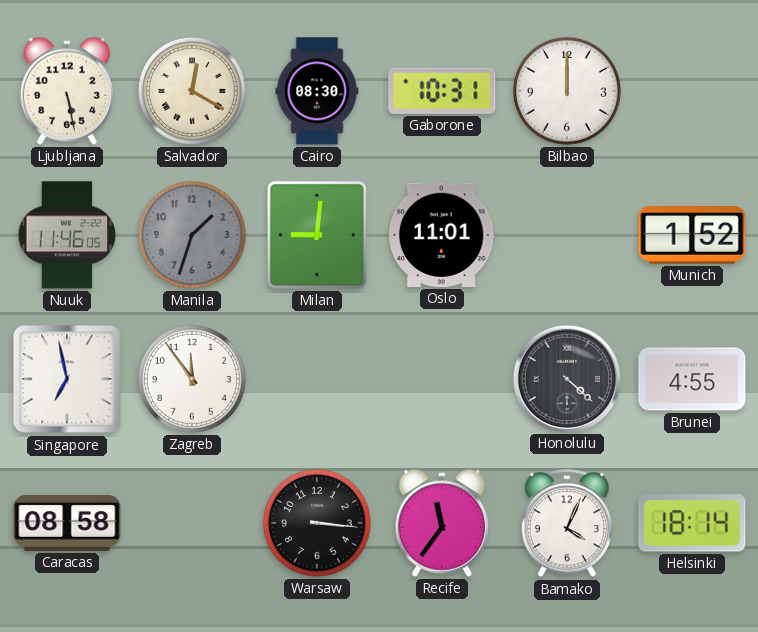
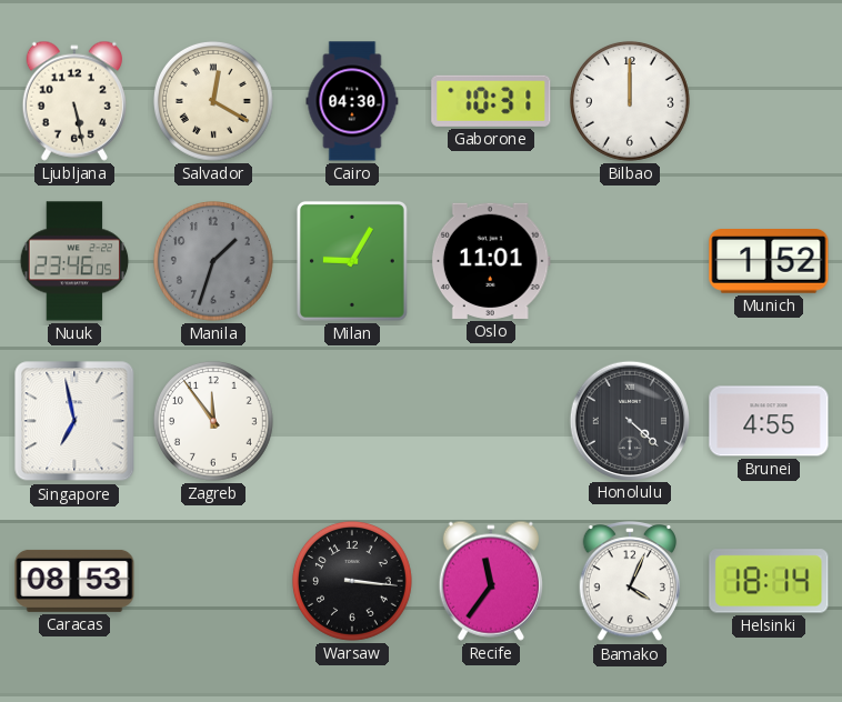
Cairo: 08:30 -> 04:30
Nuuk: 11:46 -> 23:46
Milan: 9:01 -> 9:05
Caracas: 08:58 -> 08:53
